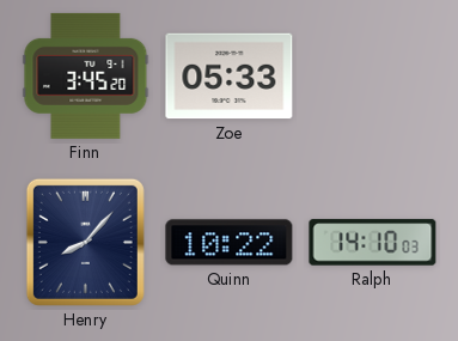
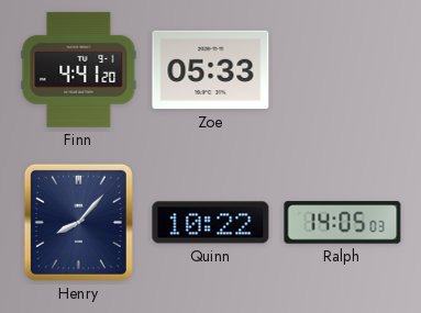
Finn: 3:45 -> 4:41
Ralph: 14:10 -> 14:05
